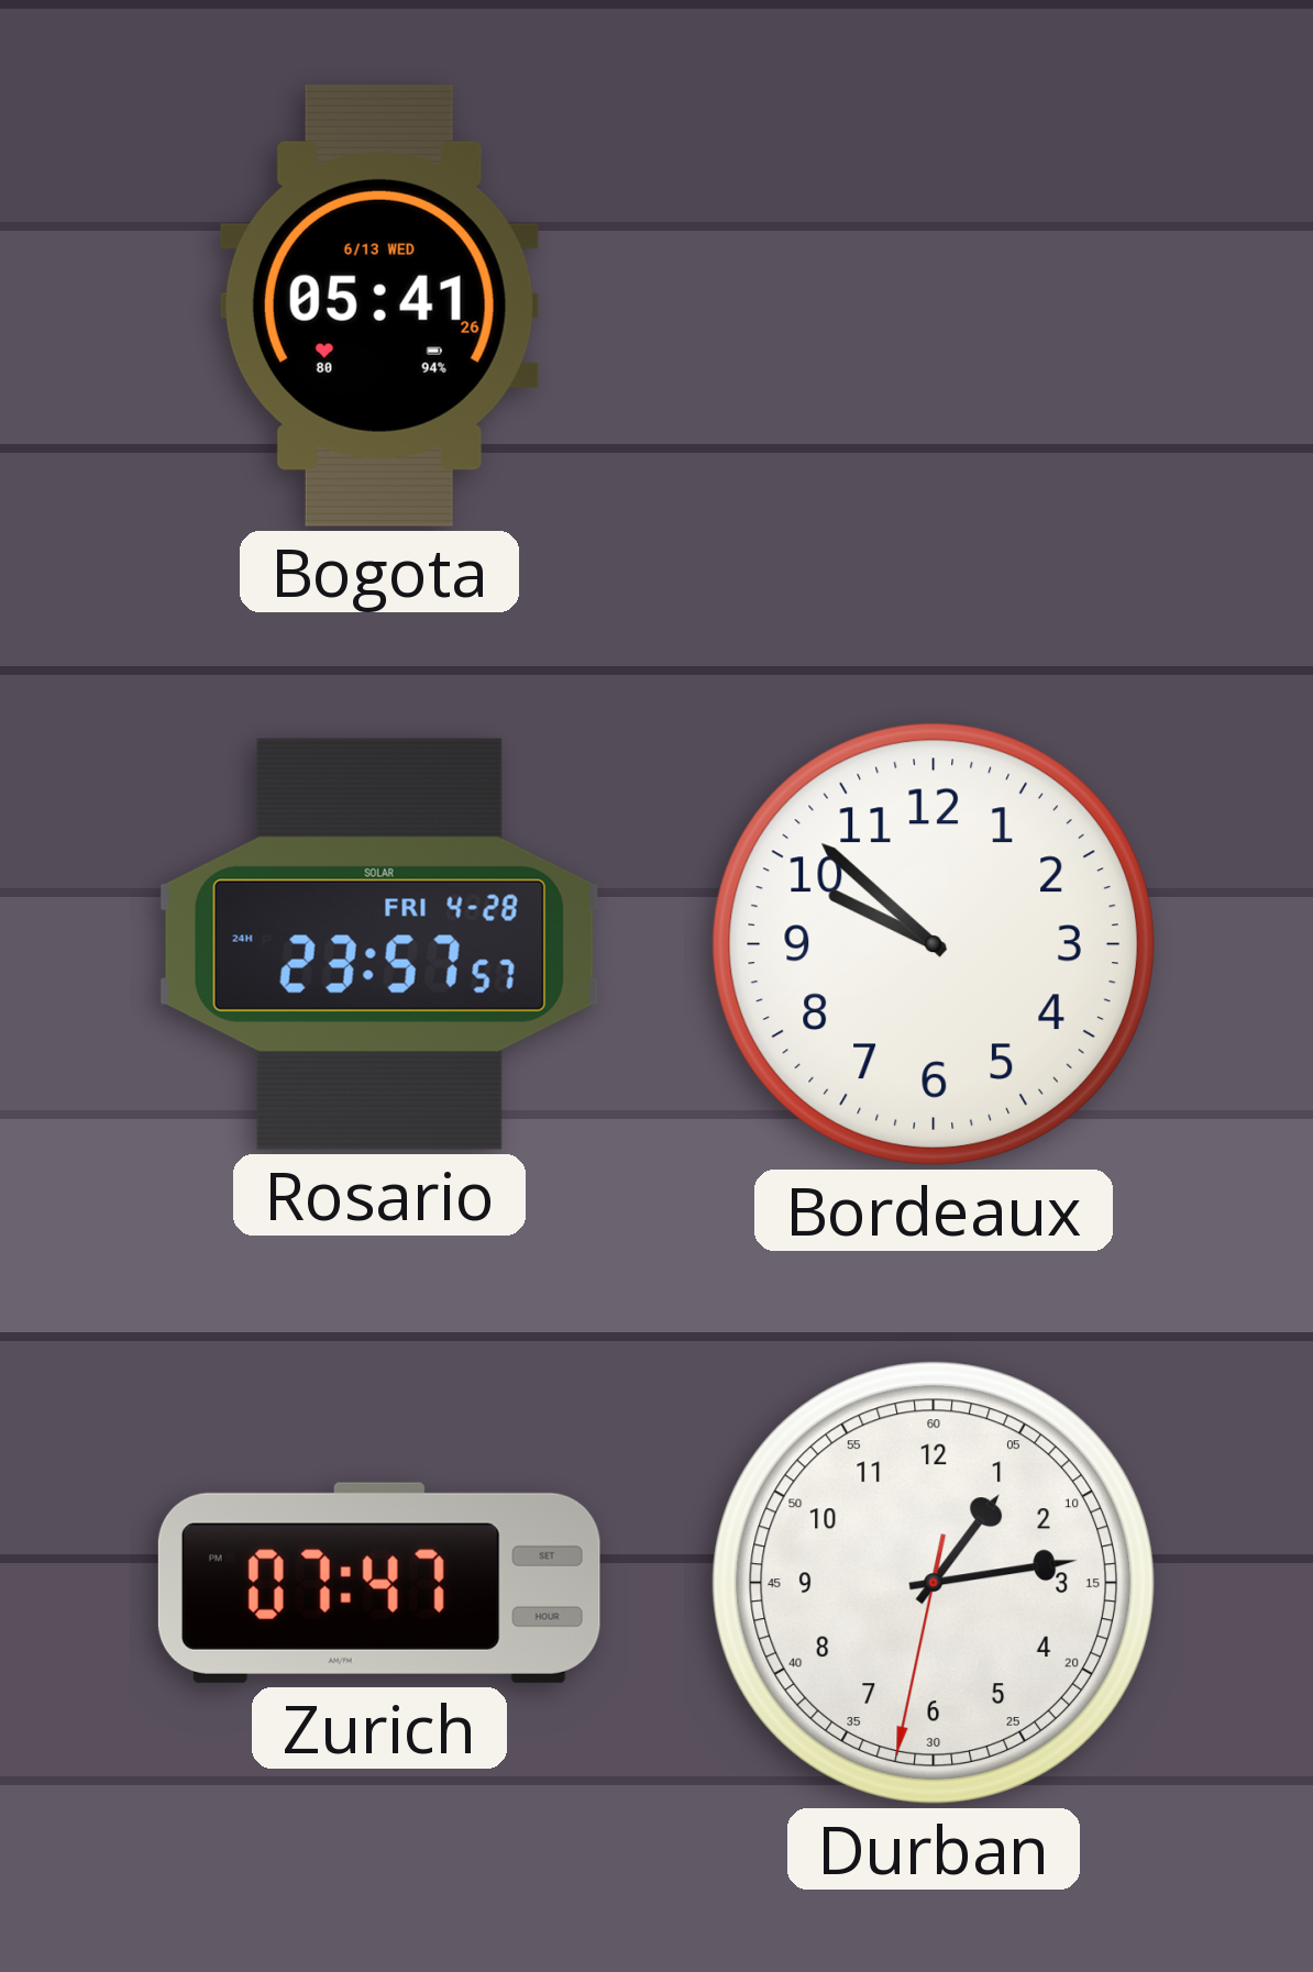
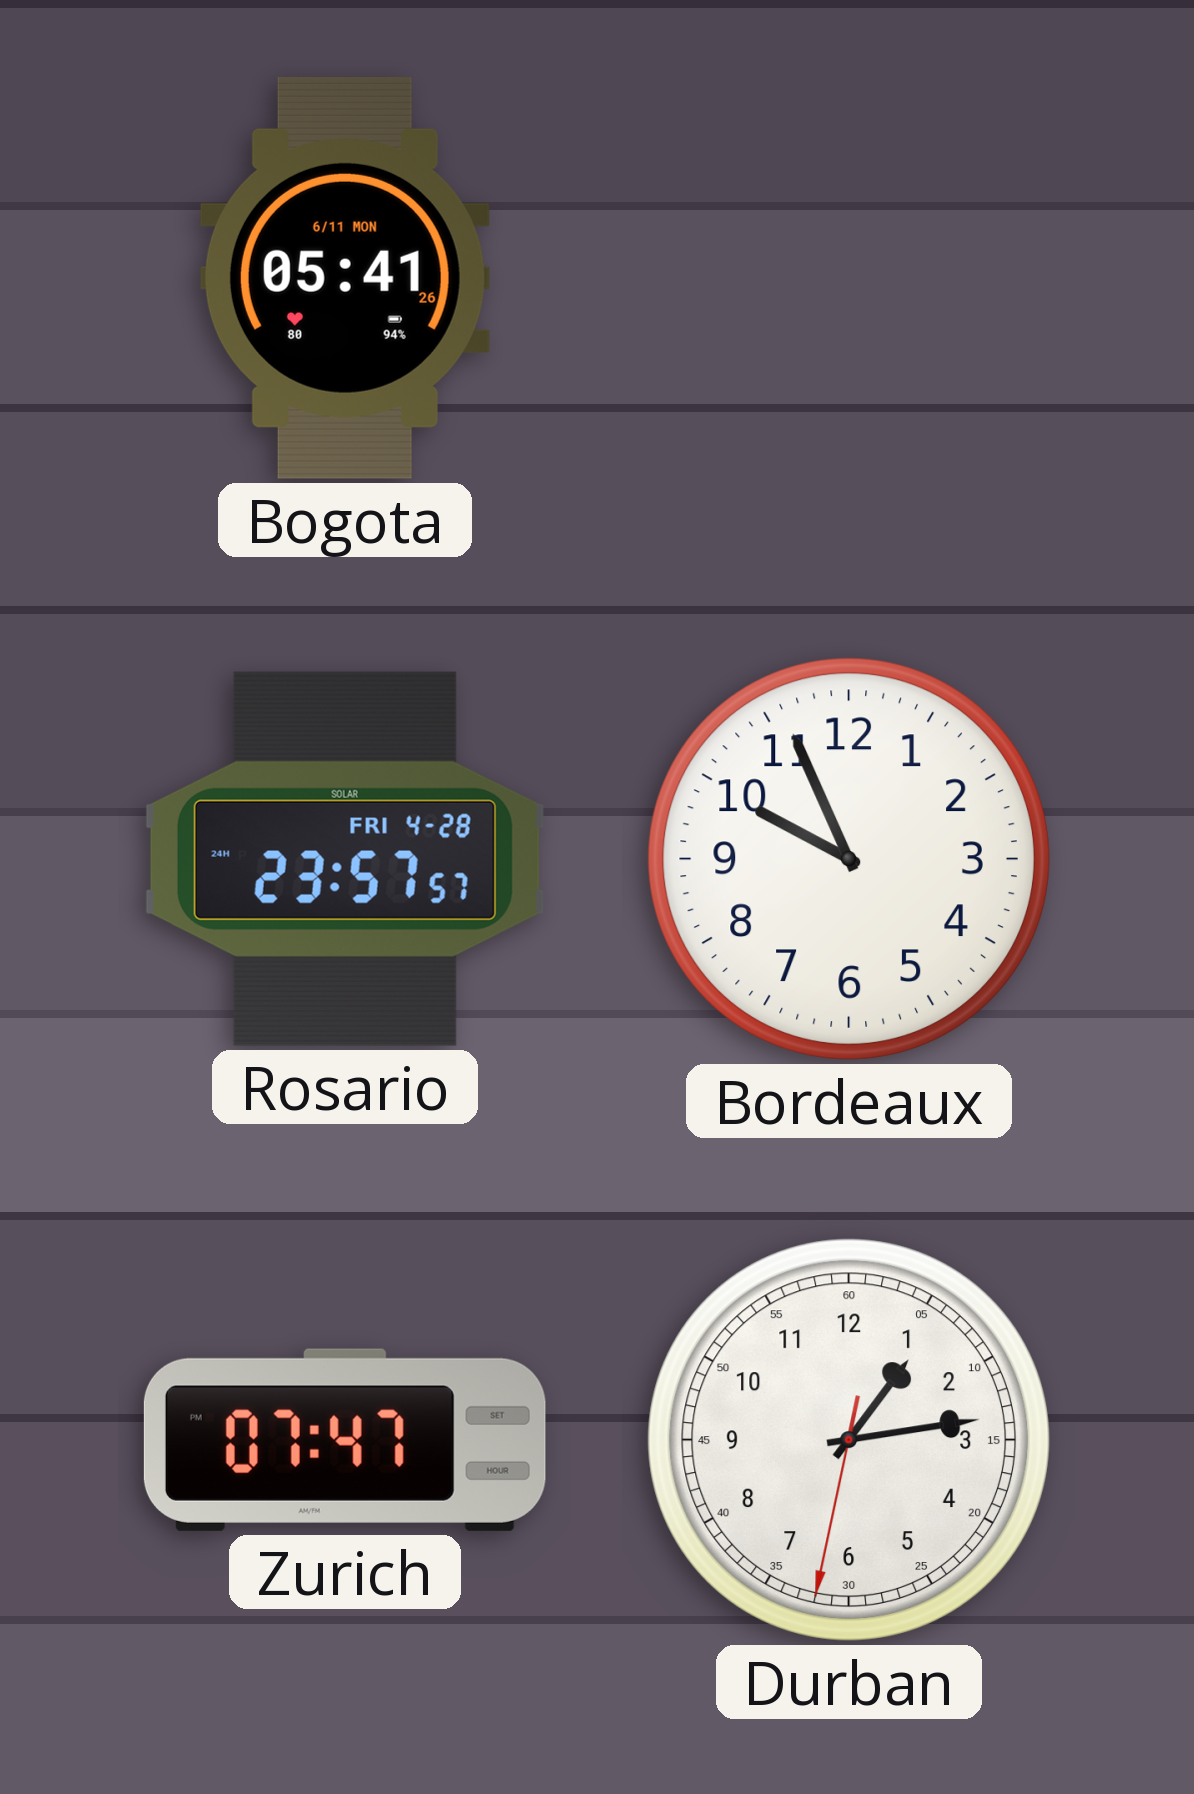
Bogota date: 6/13 WED -> 6/11 MON
Bordeaux: 9:52 -> 9:56
